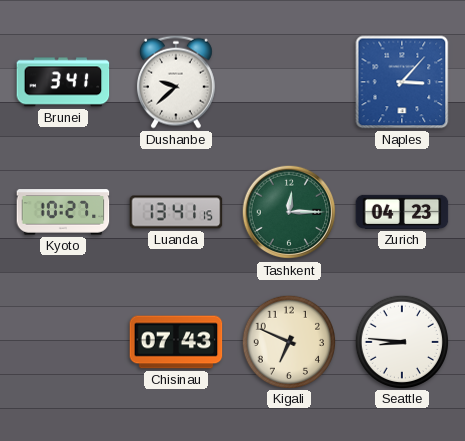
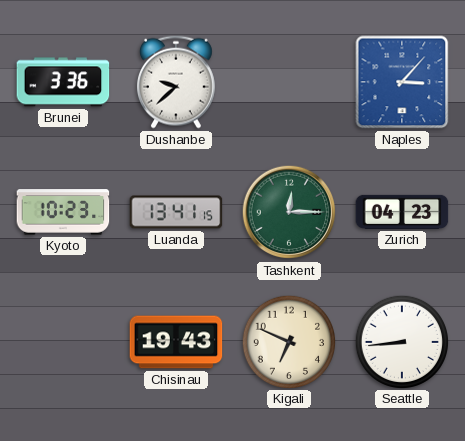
Brunei: 3:41 -> 3:36
Kyoto: 10:27 -> 10:23
Chisinau: 07:43 -> 19:43
Seattle: 8:46 -> 8:44
